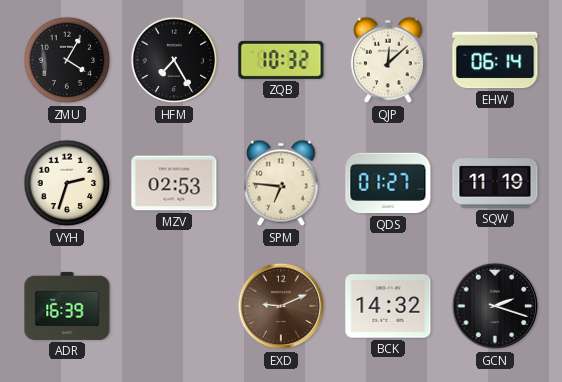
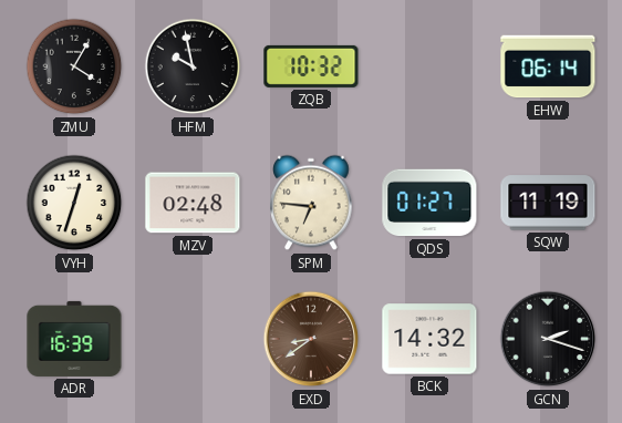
HFM: 7:25 -> 9:58
QJP: 12:08 -> none
VYH: 2:33 -> 12:33
MZV: 02:53 -> 02:48
EXD: 9:11 -> 8:39
